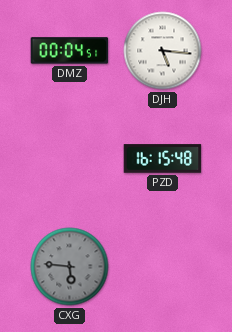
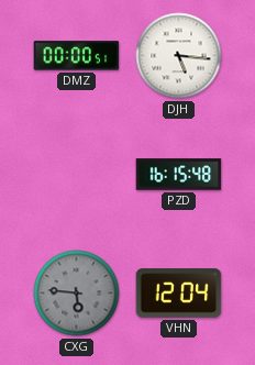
DMZ: 00:04 -> 00:00
VHN: none -> 12:04
